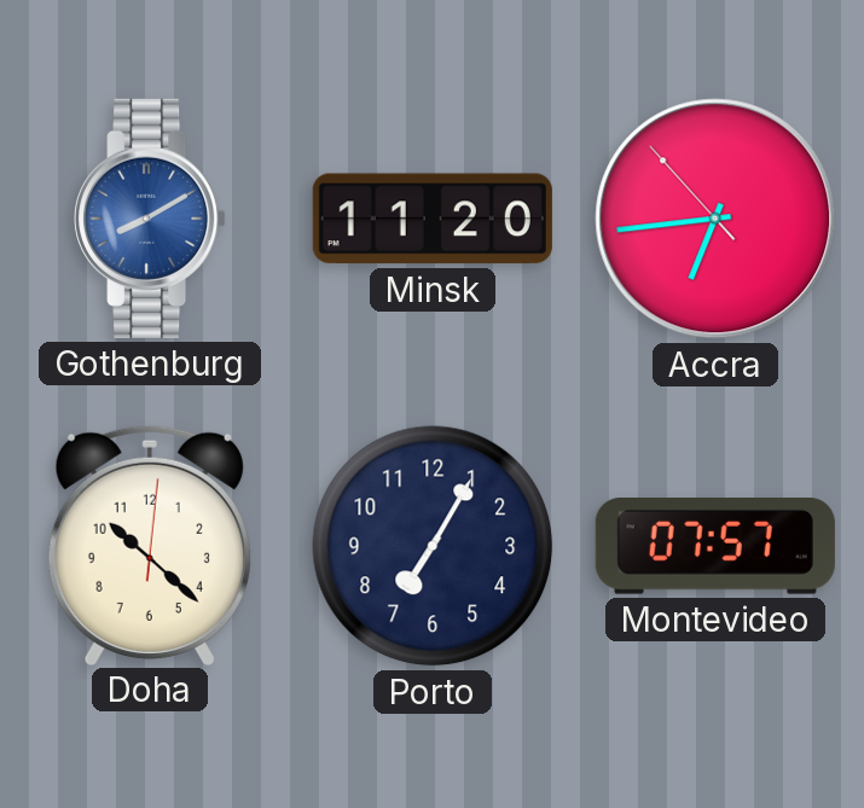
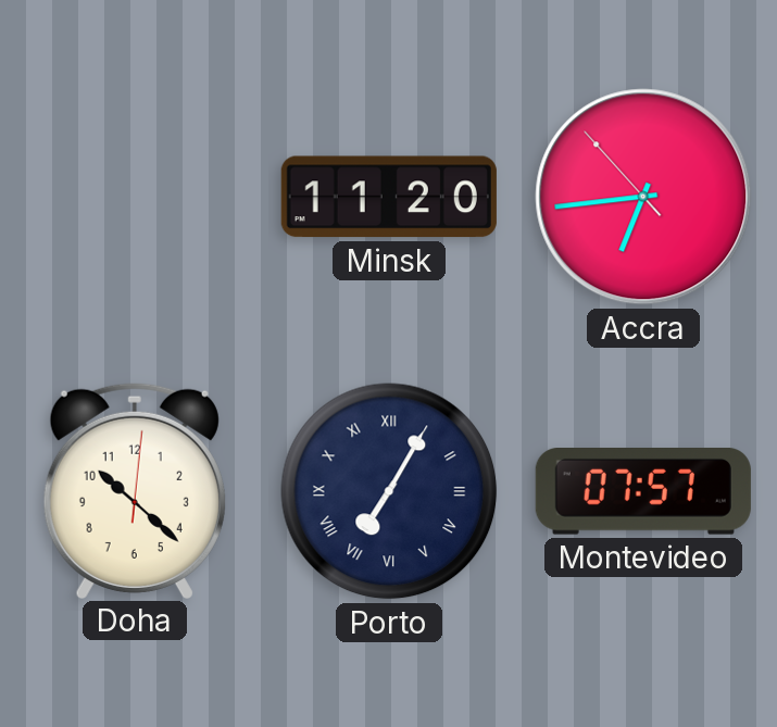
Gothenburg: 8:10 -> none
Porto numerals: Arabic -> Roman
